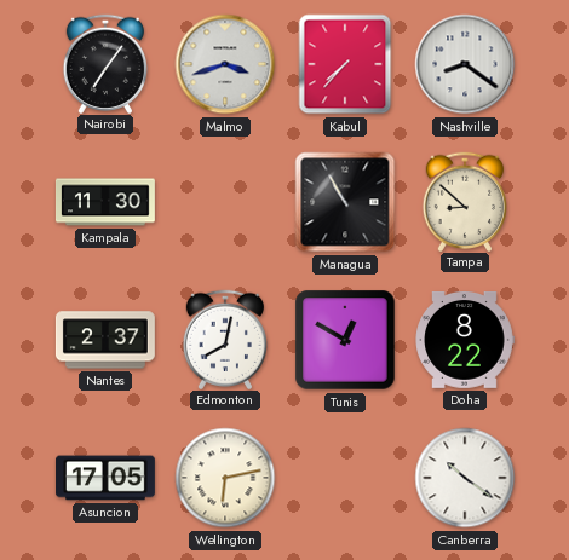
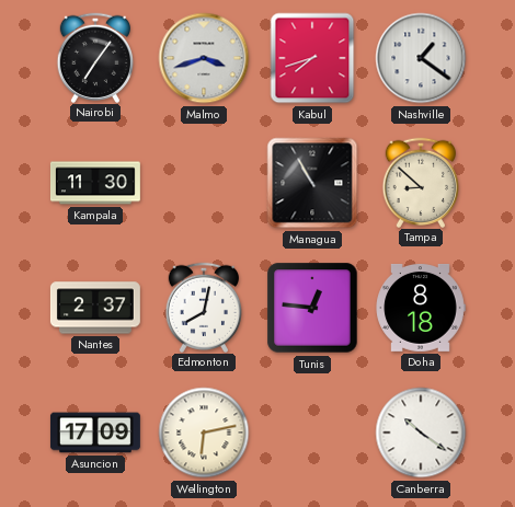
Kabul: 7:37 -> 7:42
Nashville: 8:21 -> 1:21
Tunis: 12:50 -> 12:46
Doha: 8:22 -> 8:18
Asuncion: 17:05 -> 17:09
